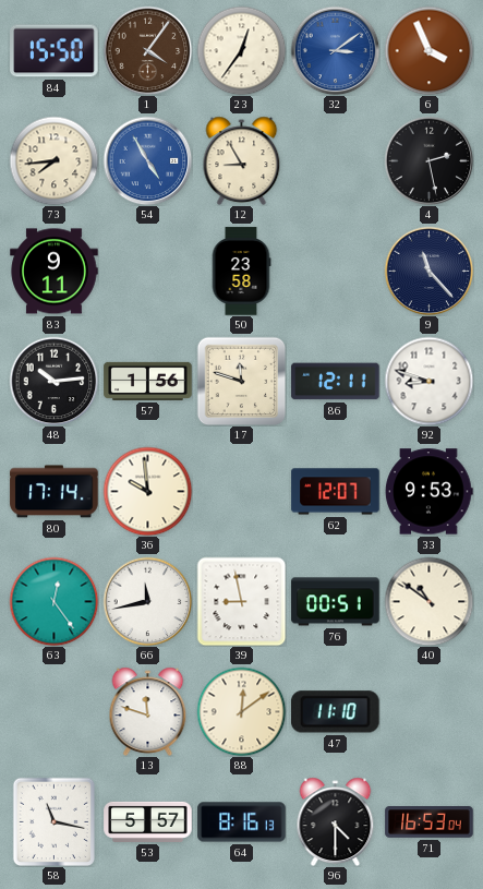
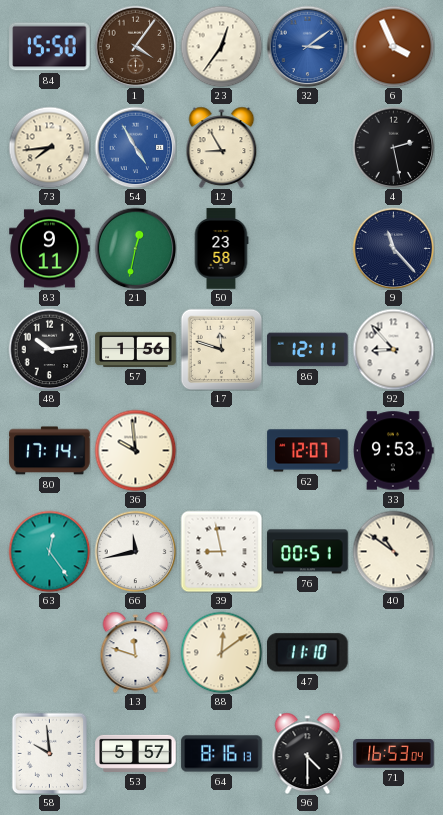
21: none -> 12:32
92: 8:48 -> 8:53
58: 11:17 -> 9:59
